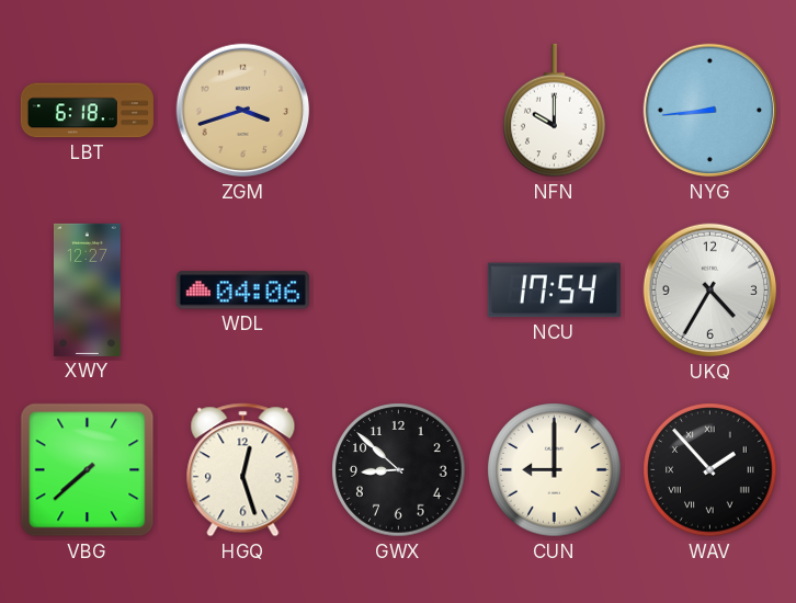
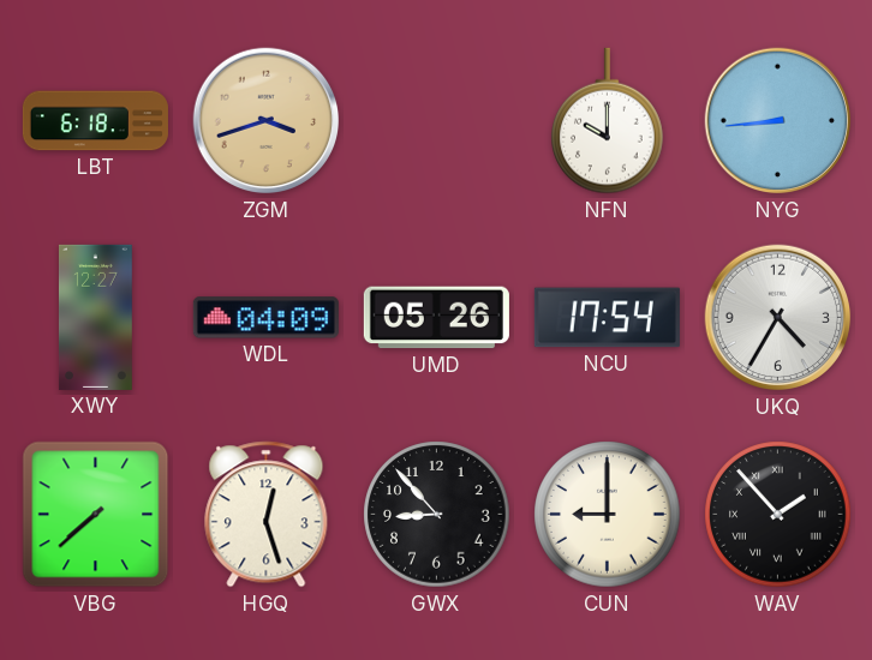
WDL: 04:06 -> 04:09
UMD: none -> 05:26
GWX: 8:52 -> 8:53
